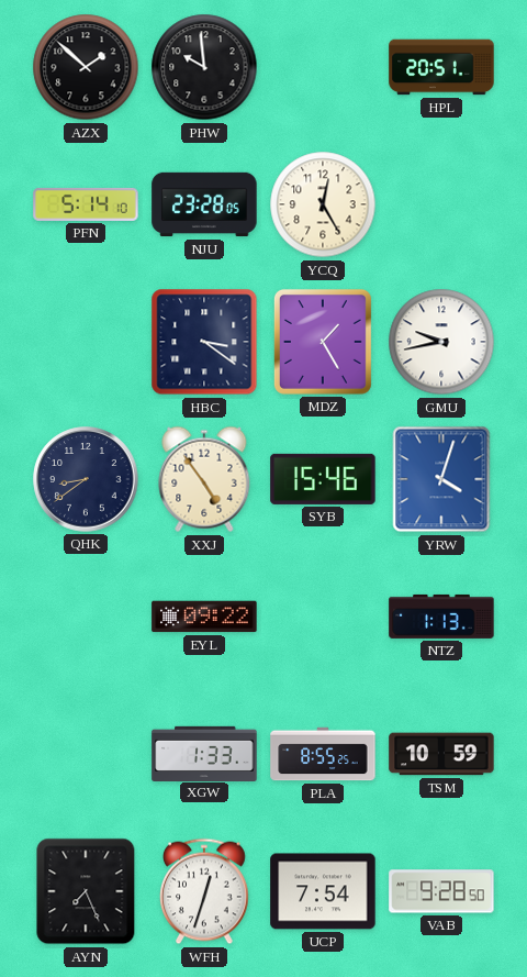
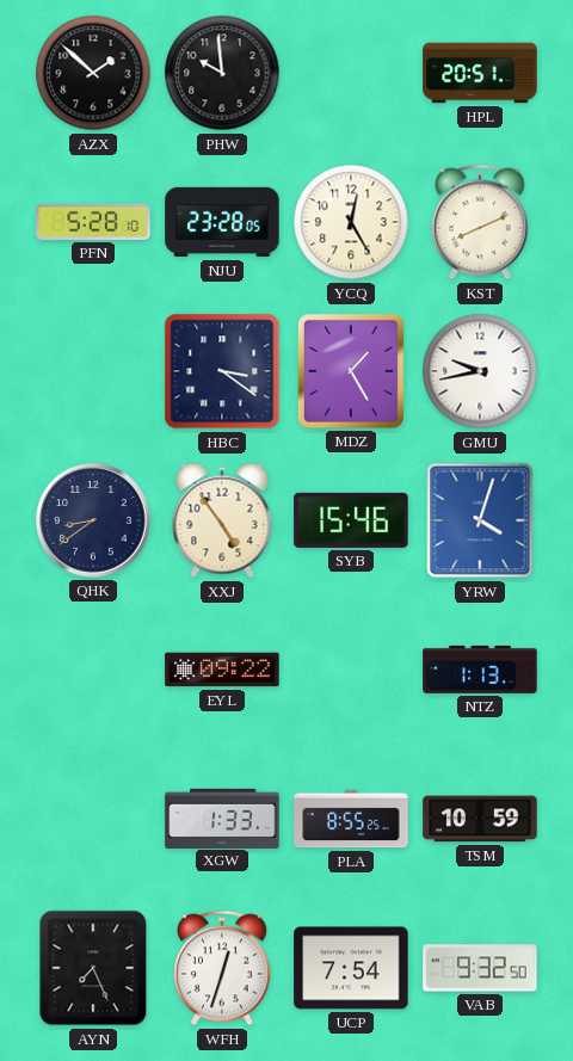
PFN: 5:14 -> 5:28
KST: none -> 8:11
VAB: 9:28 -> 9:32
